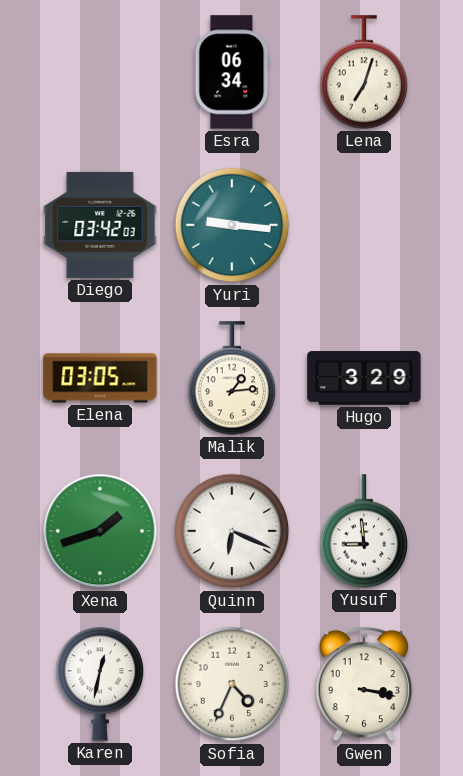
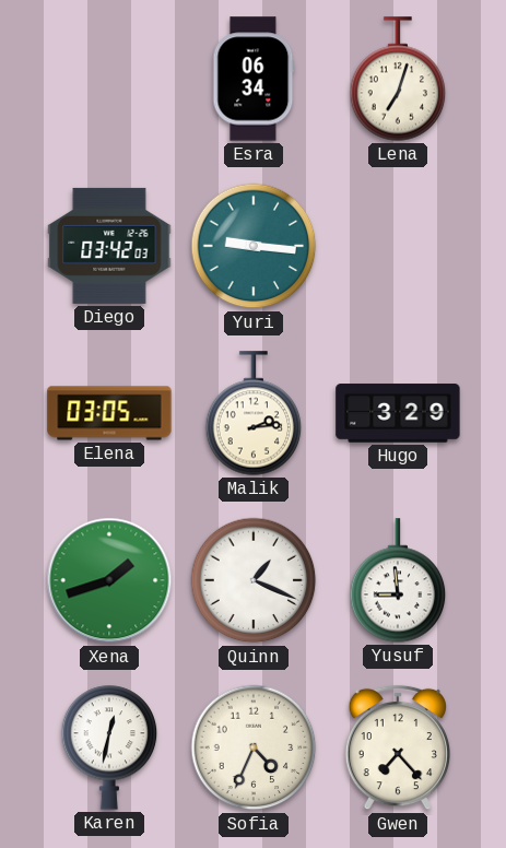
Malik: 1:14 -> 2:14
Quinn: 6:19 -> 1:19
Gwen: 3:17 -> 7:23
